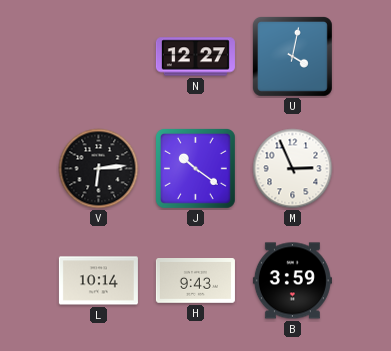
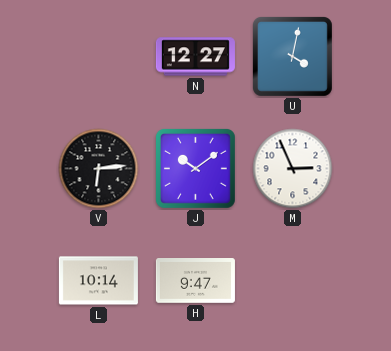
J: 10:21 -> 10:09
H: 9:43 -> 9:47
B: 3:59 -> none
